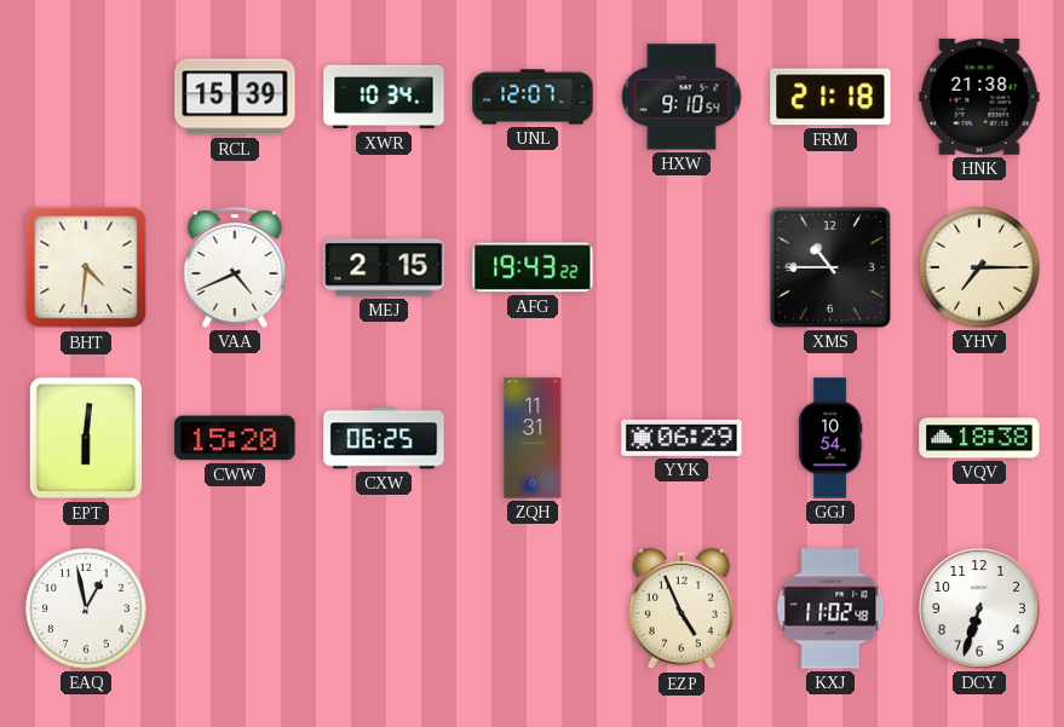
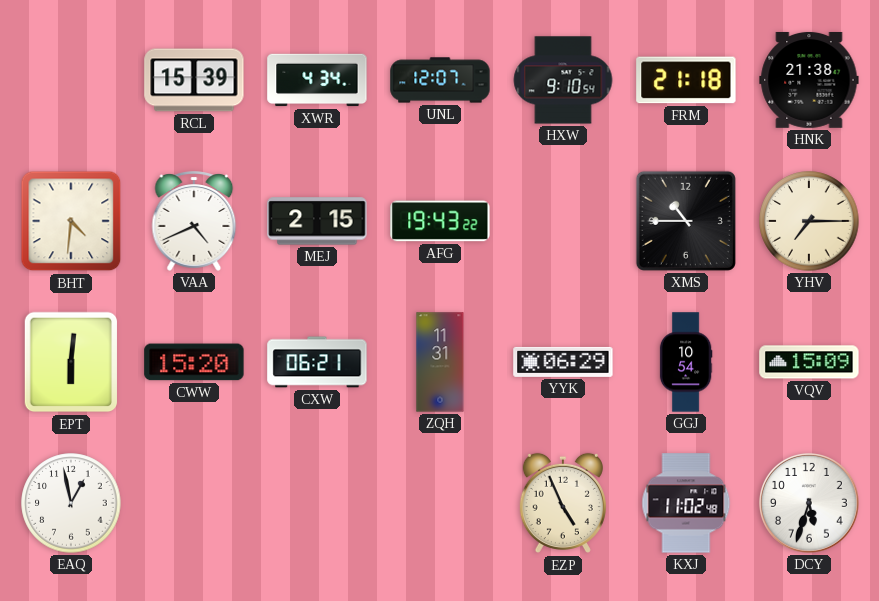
XWR: 10:34 -> 4:34
CXW: 06:25 -> 06:21
VQV: 18:38 -> 15:09
DCY: 6:33 -> 5:33
